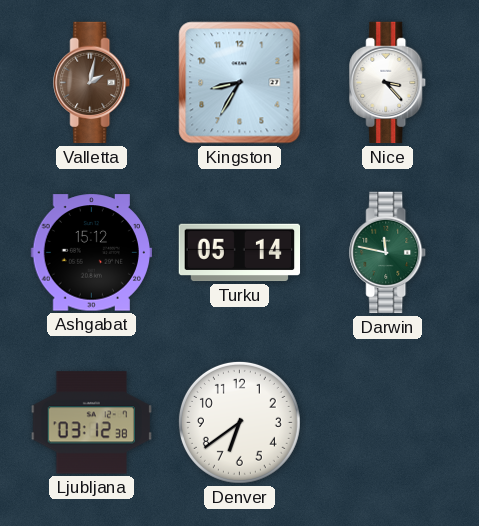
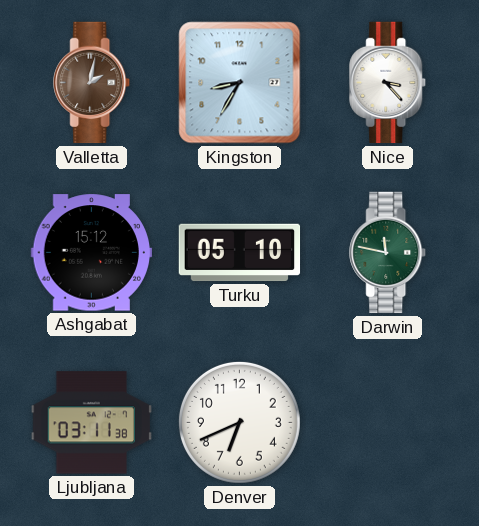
Turku: 05:14 -> 05:10
Ljubljana: 03:12 -> 03:11
Denver: 6:39 -> 6:41
